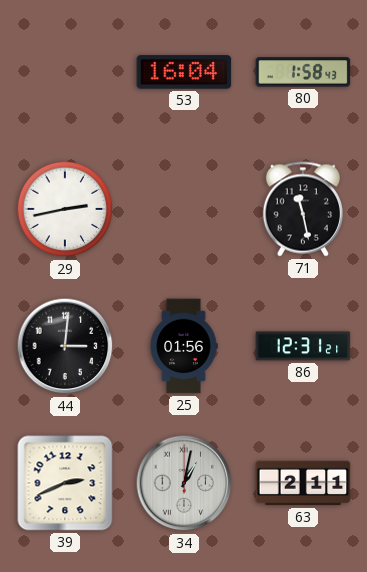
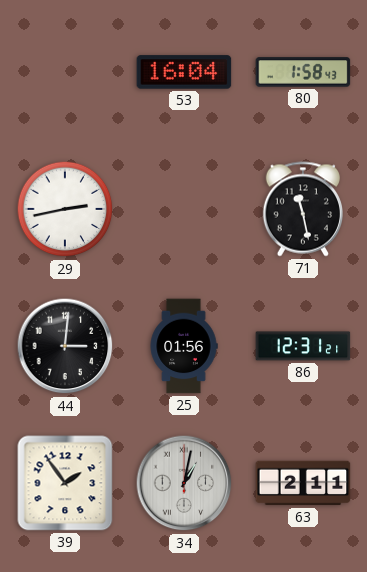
39: 2:41 -> 1:54
